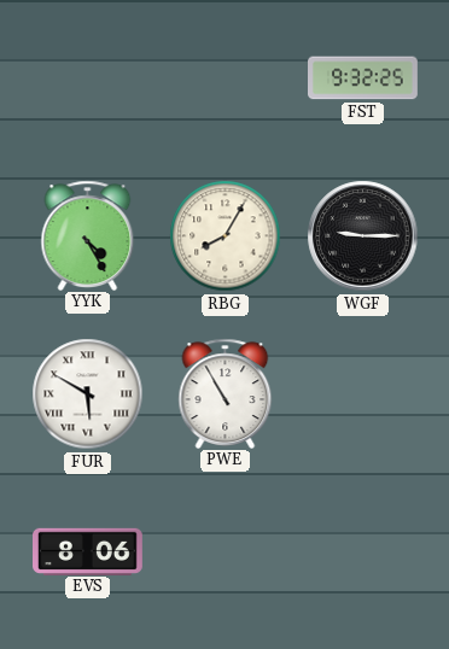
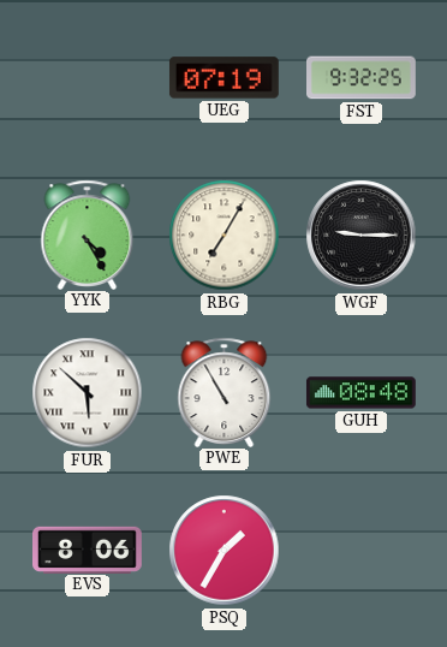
UEG: none -> 07:19
RBG: 8:05 -> 7:05
FUR: 5:50 -> 5:52
GUH: none -> 08:48
PSQ: none -> 1:35
